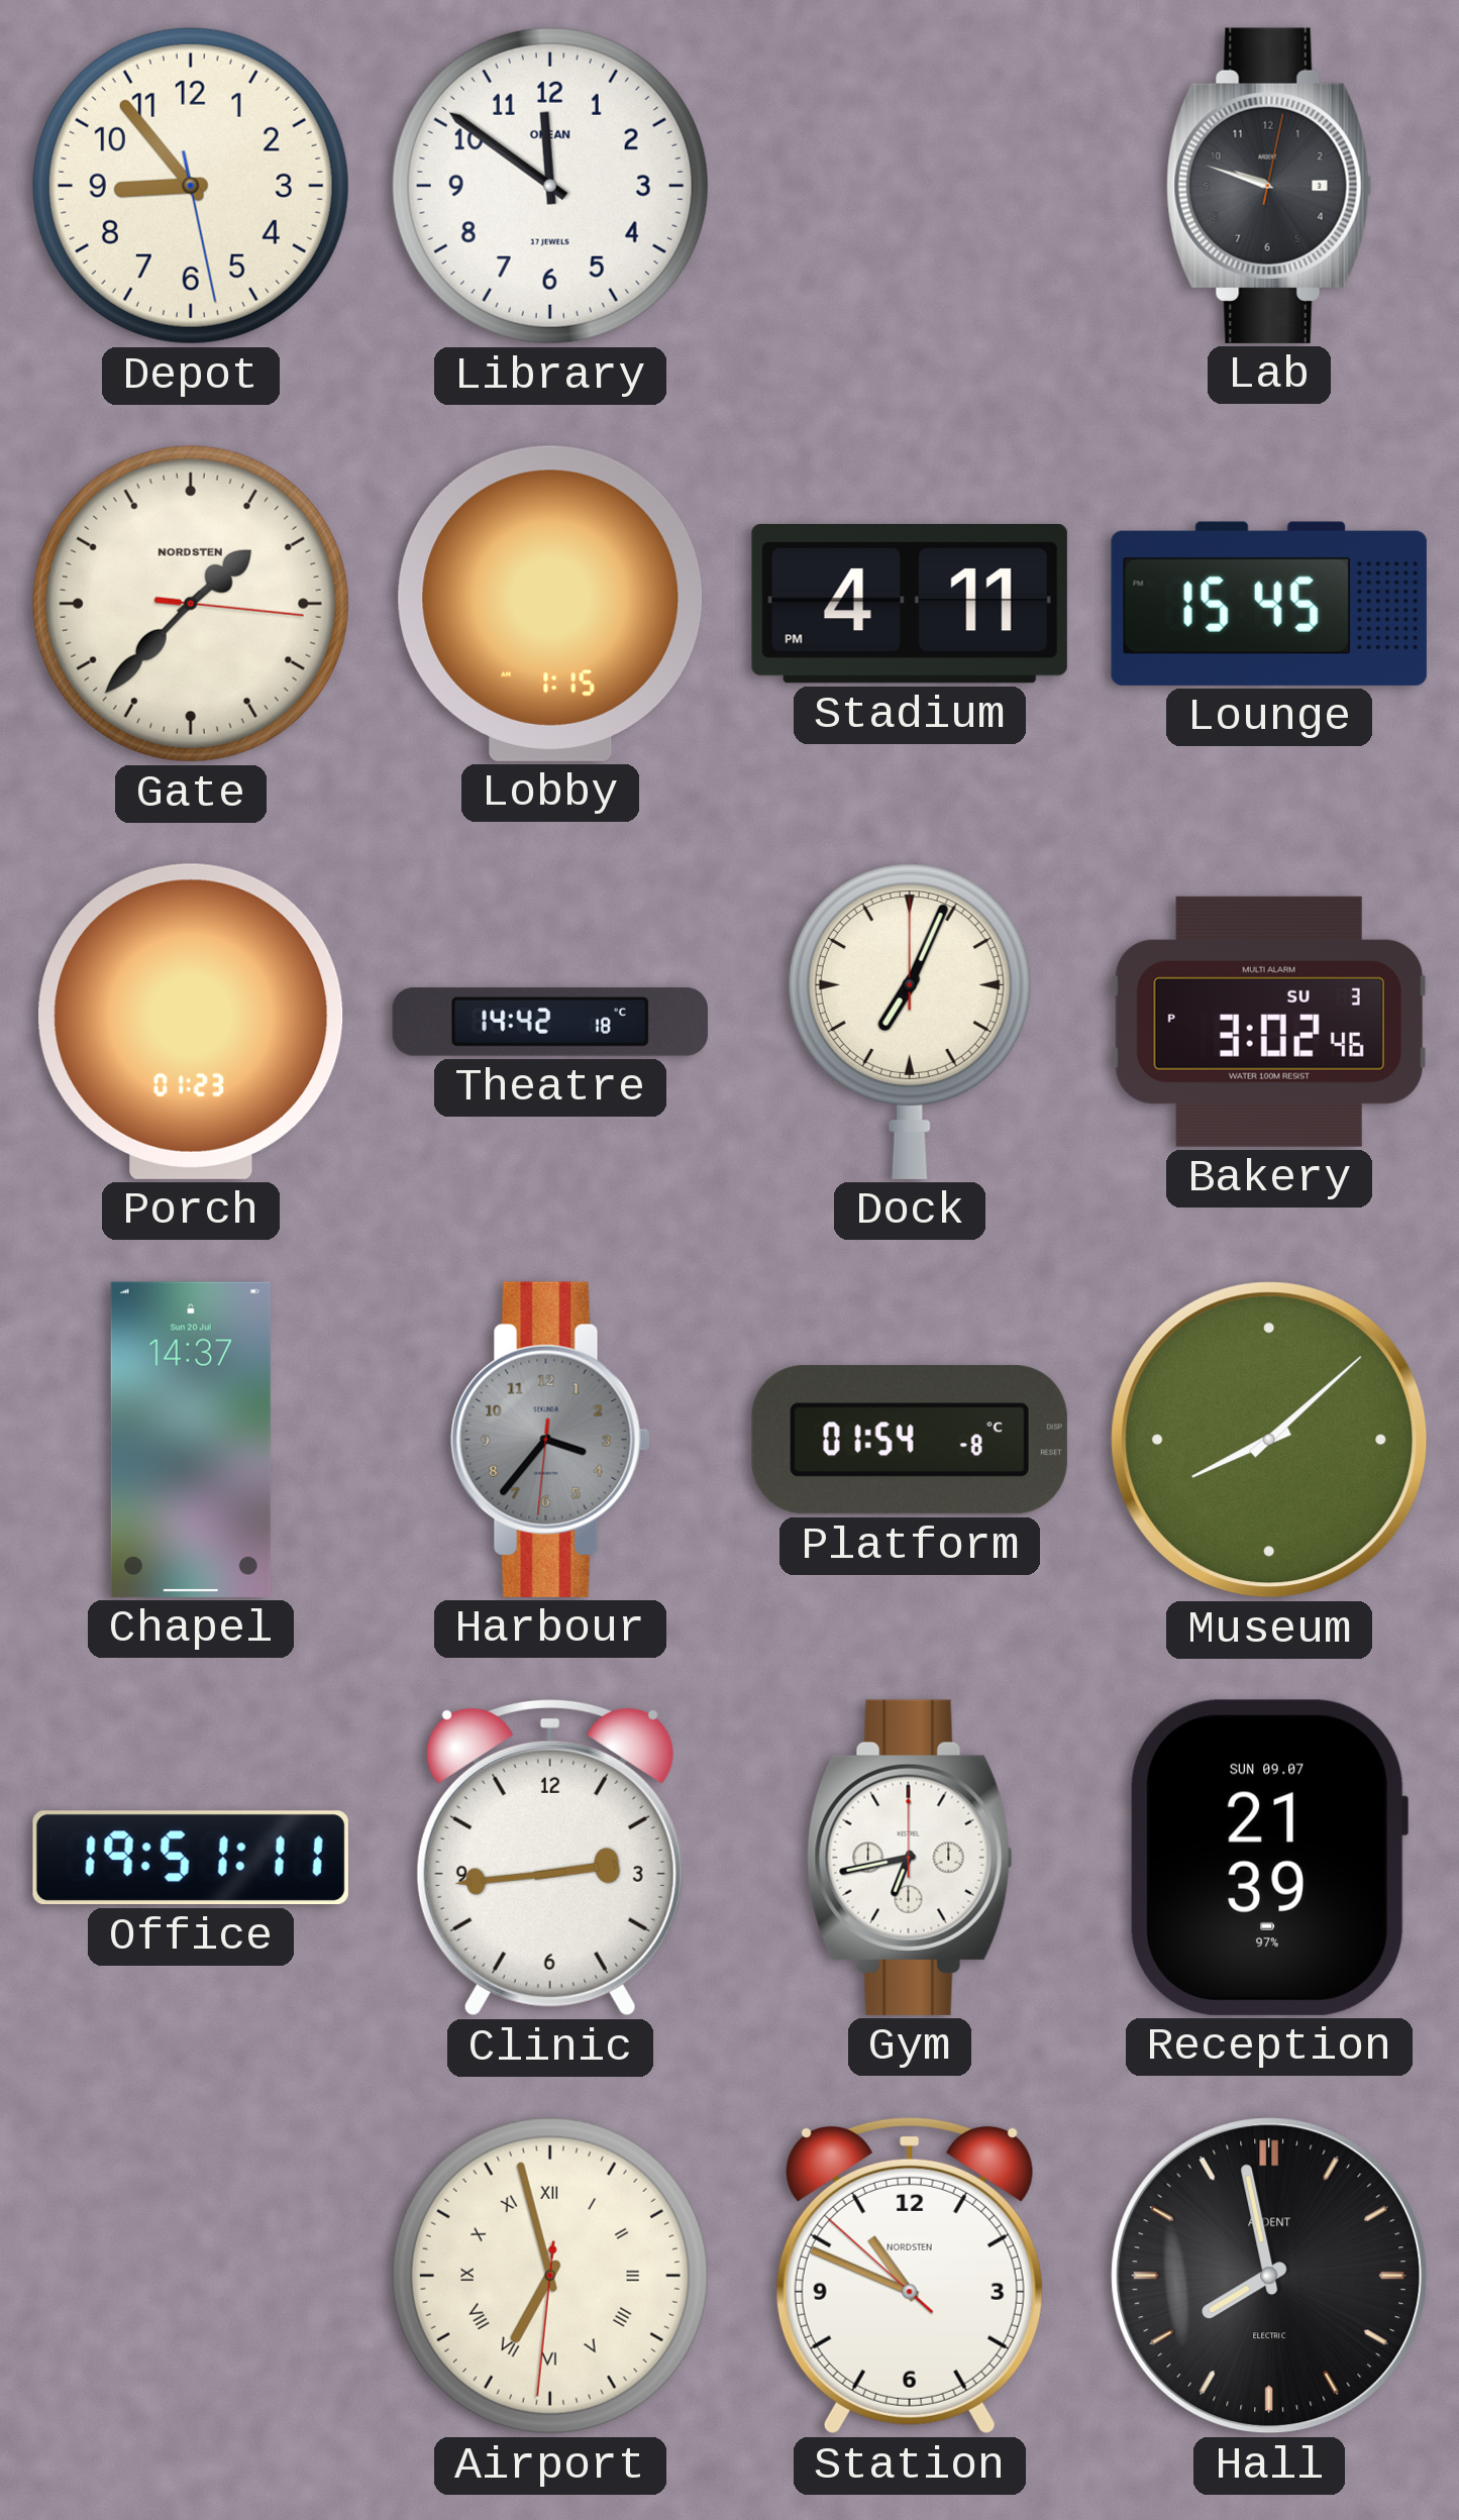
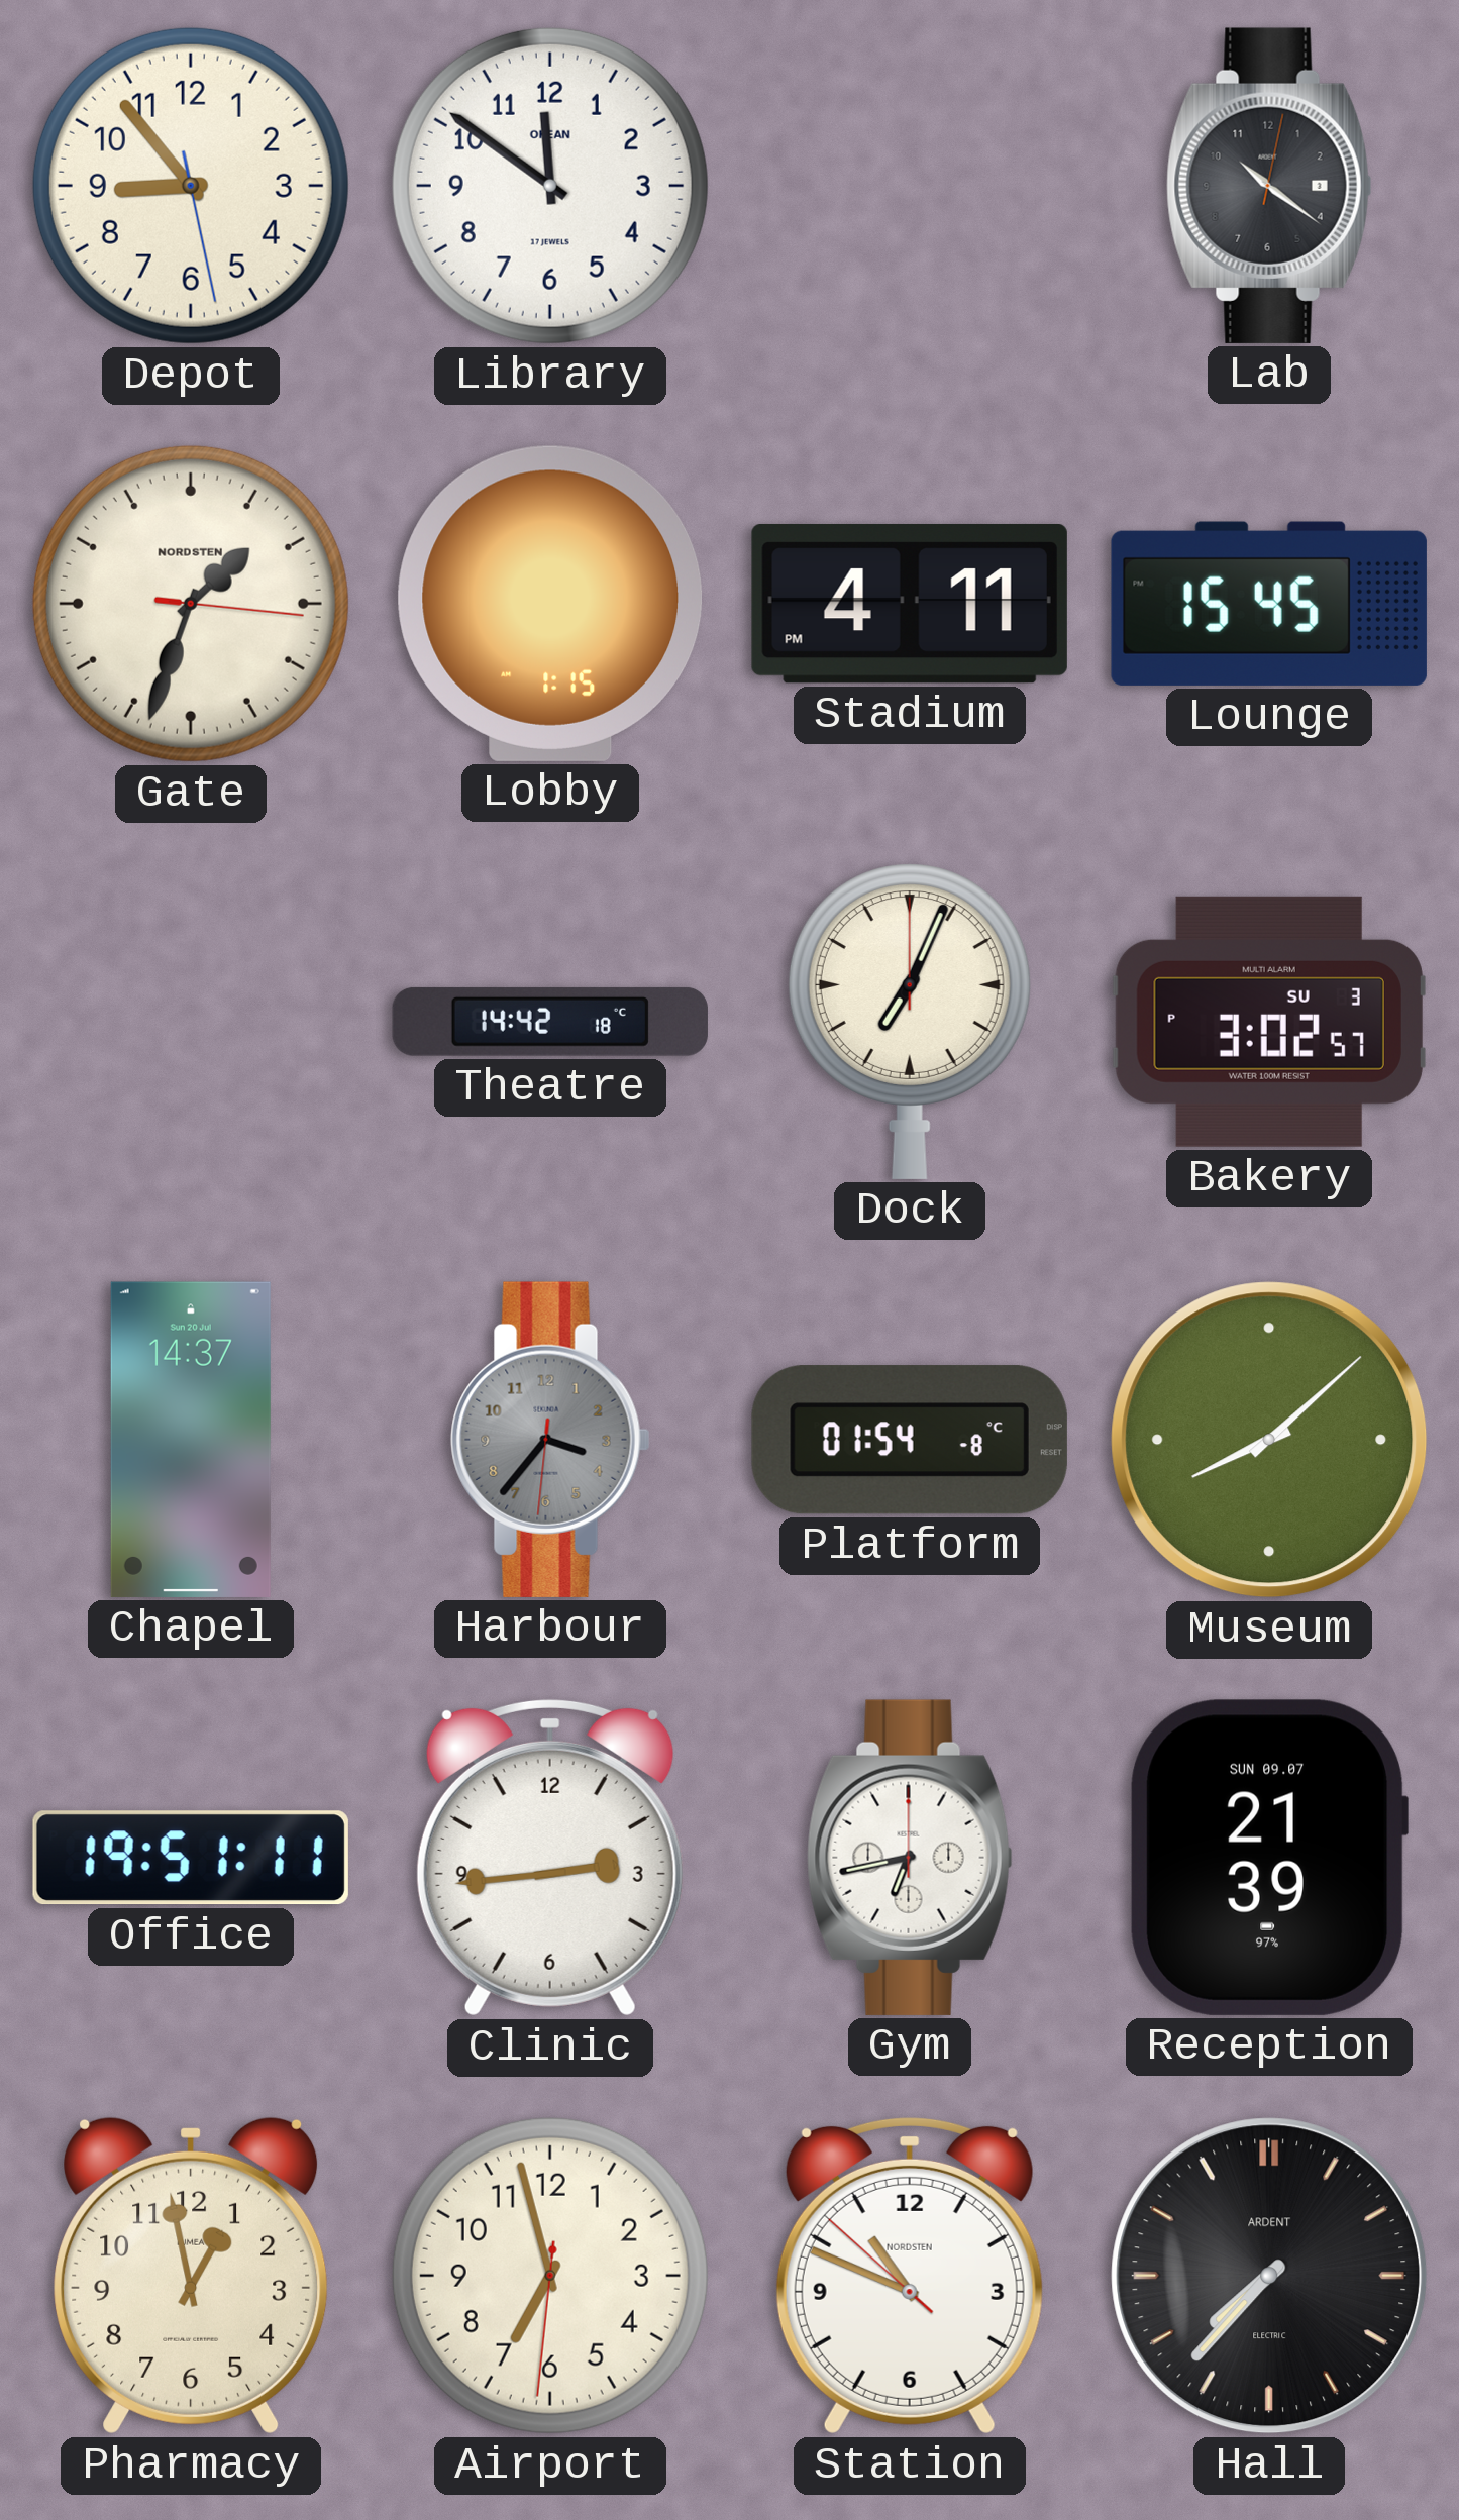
Lab: 9:48 -> 10:21
Gate: 1:37 -> 1:33
Porch: 01:23 -> none
Bakery: 3:02:46 PM -> 3:02:57 PM
Pharmacy: none -> 12:58
Airport numerals: Roman -> Arabic
Hall: 7:58 -> 7:37
